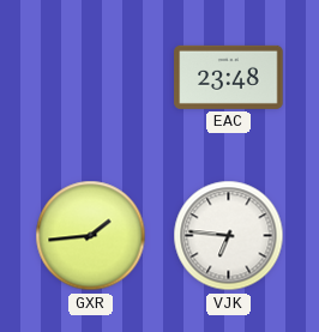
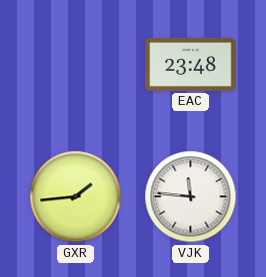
VJK: 6:46 -> 11:46
